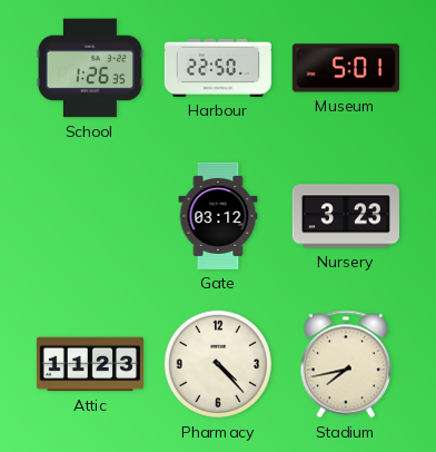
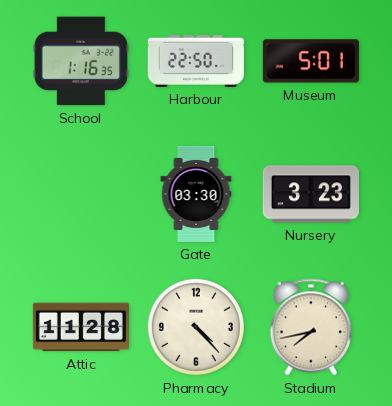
School: 1:26 -> 1:16
Gate: 03:12 -> 03:30
Attic: 11:23 -> 11:28
